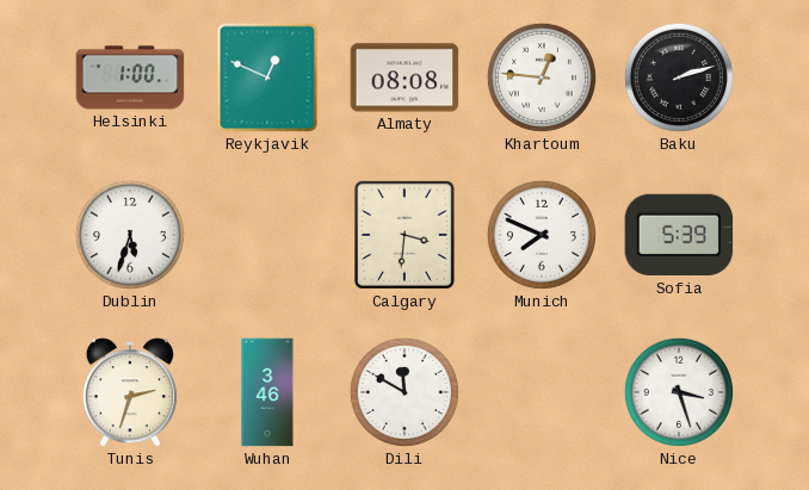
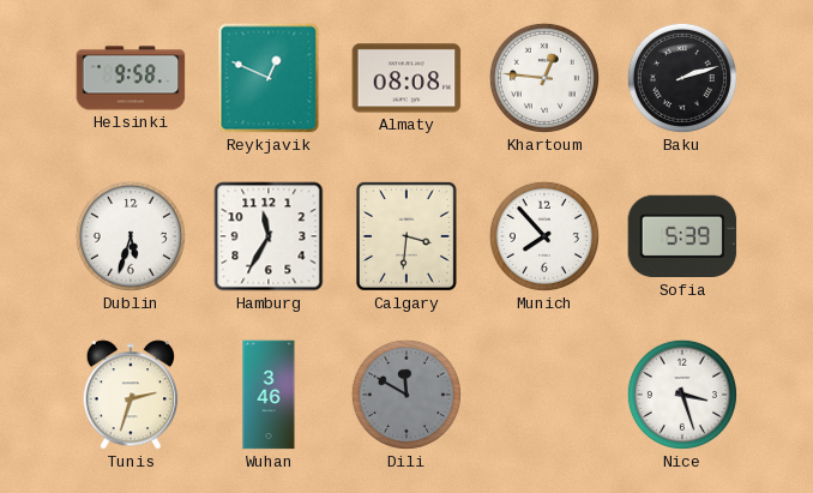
Helsinki: 1:00 -> 9:58
Hamburg: none -> 11:35
Munich: 7:49 -> 7:53
Dili dial: white -> grey
